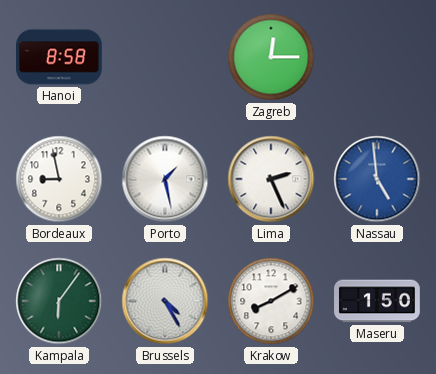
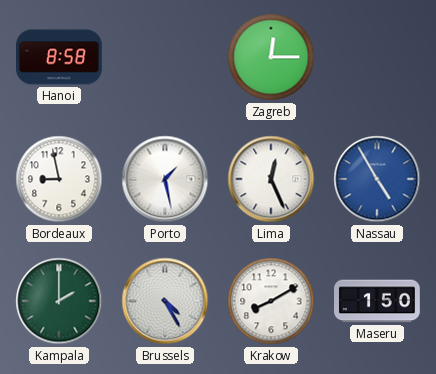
Lima: 2:26 -> 12:26
Nassau: 4:59 -> 4:55
Kampala: 6:06 -> 2:00
